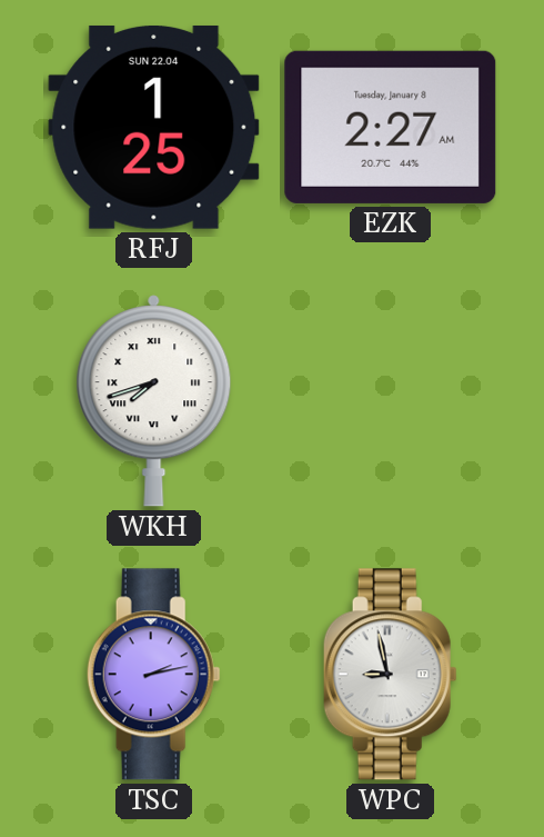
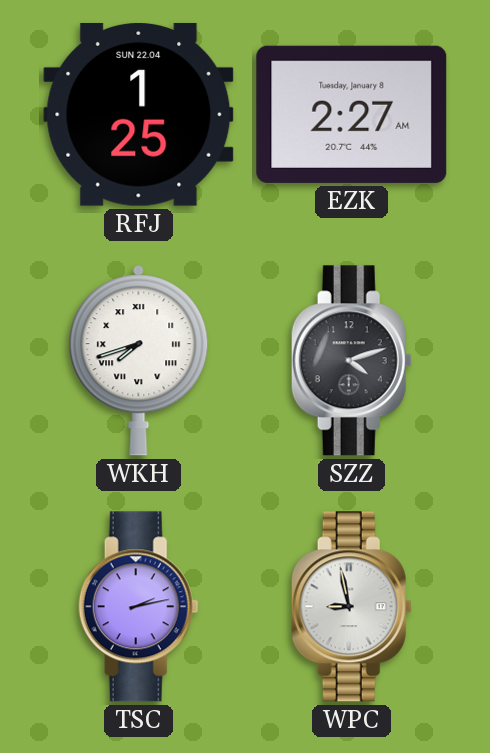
SZZ: none -> 4:12
